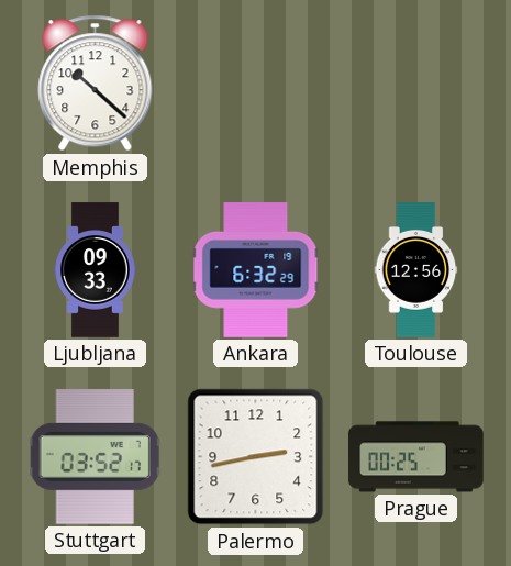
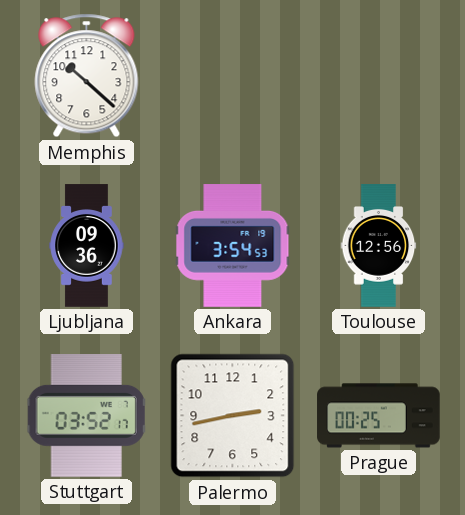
Ljubljana: 09:33 -> 09:36
Ankara: 6:32 -> 3:54
